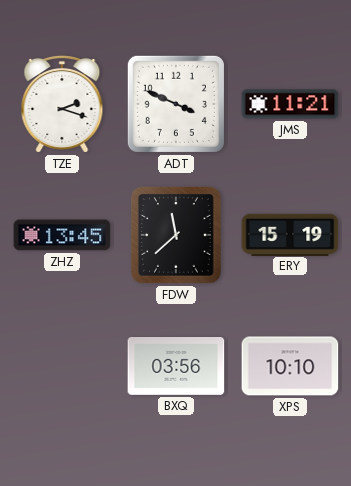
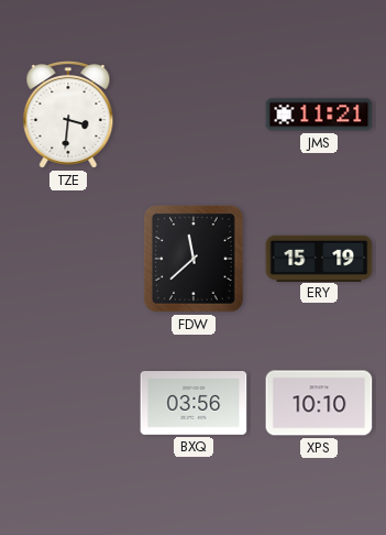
TZE: 2:18 -> 3:31
ADT: 3:49 -> none
ZHZ: 13:45 -> none
